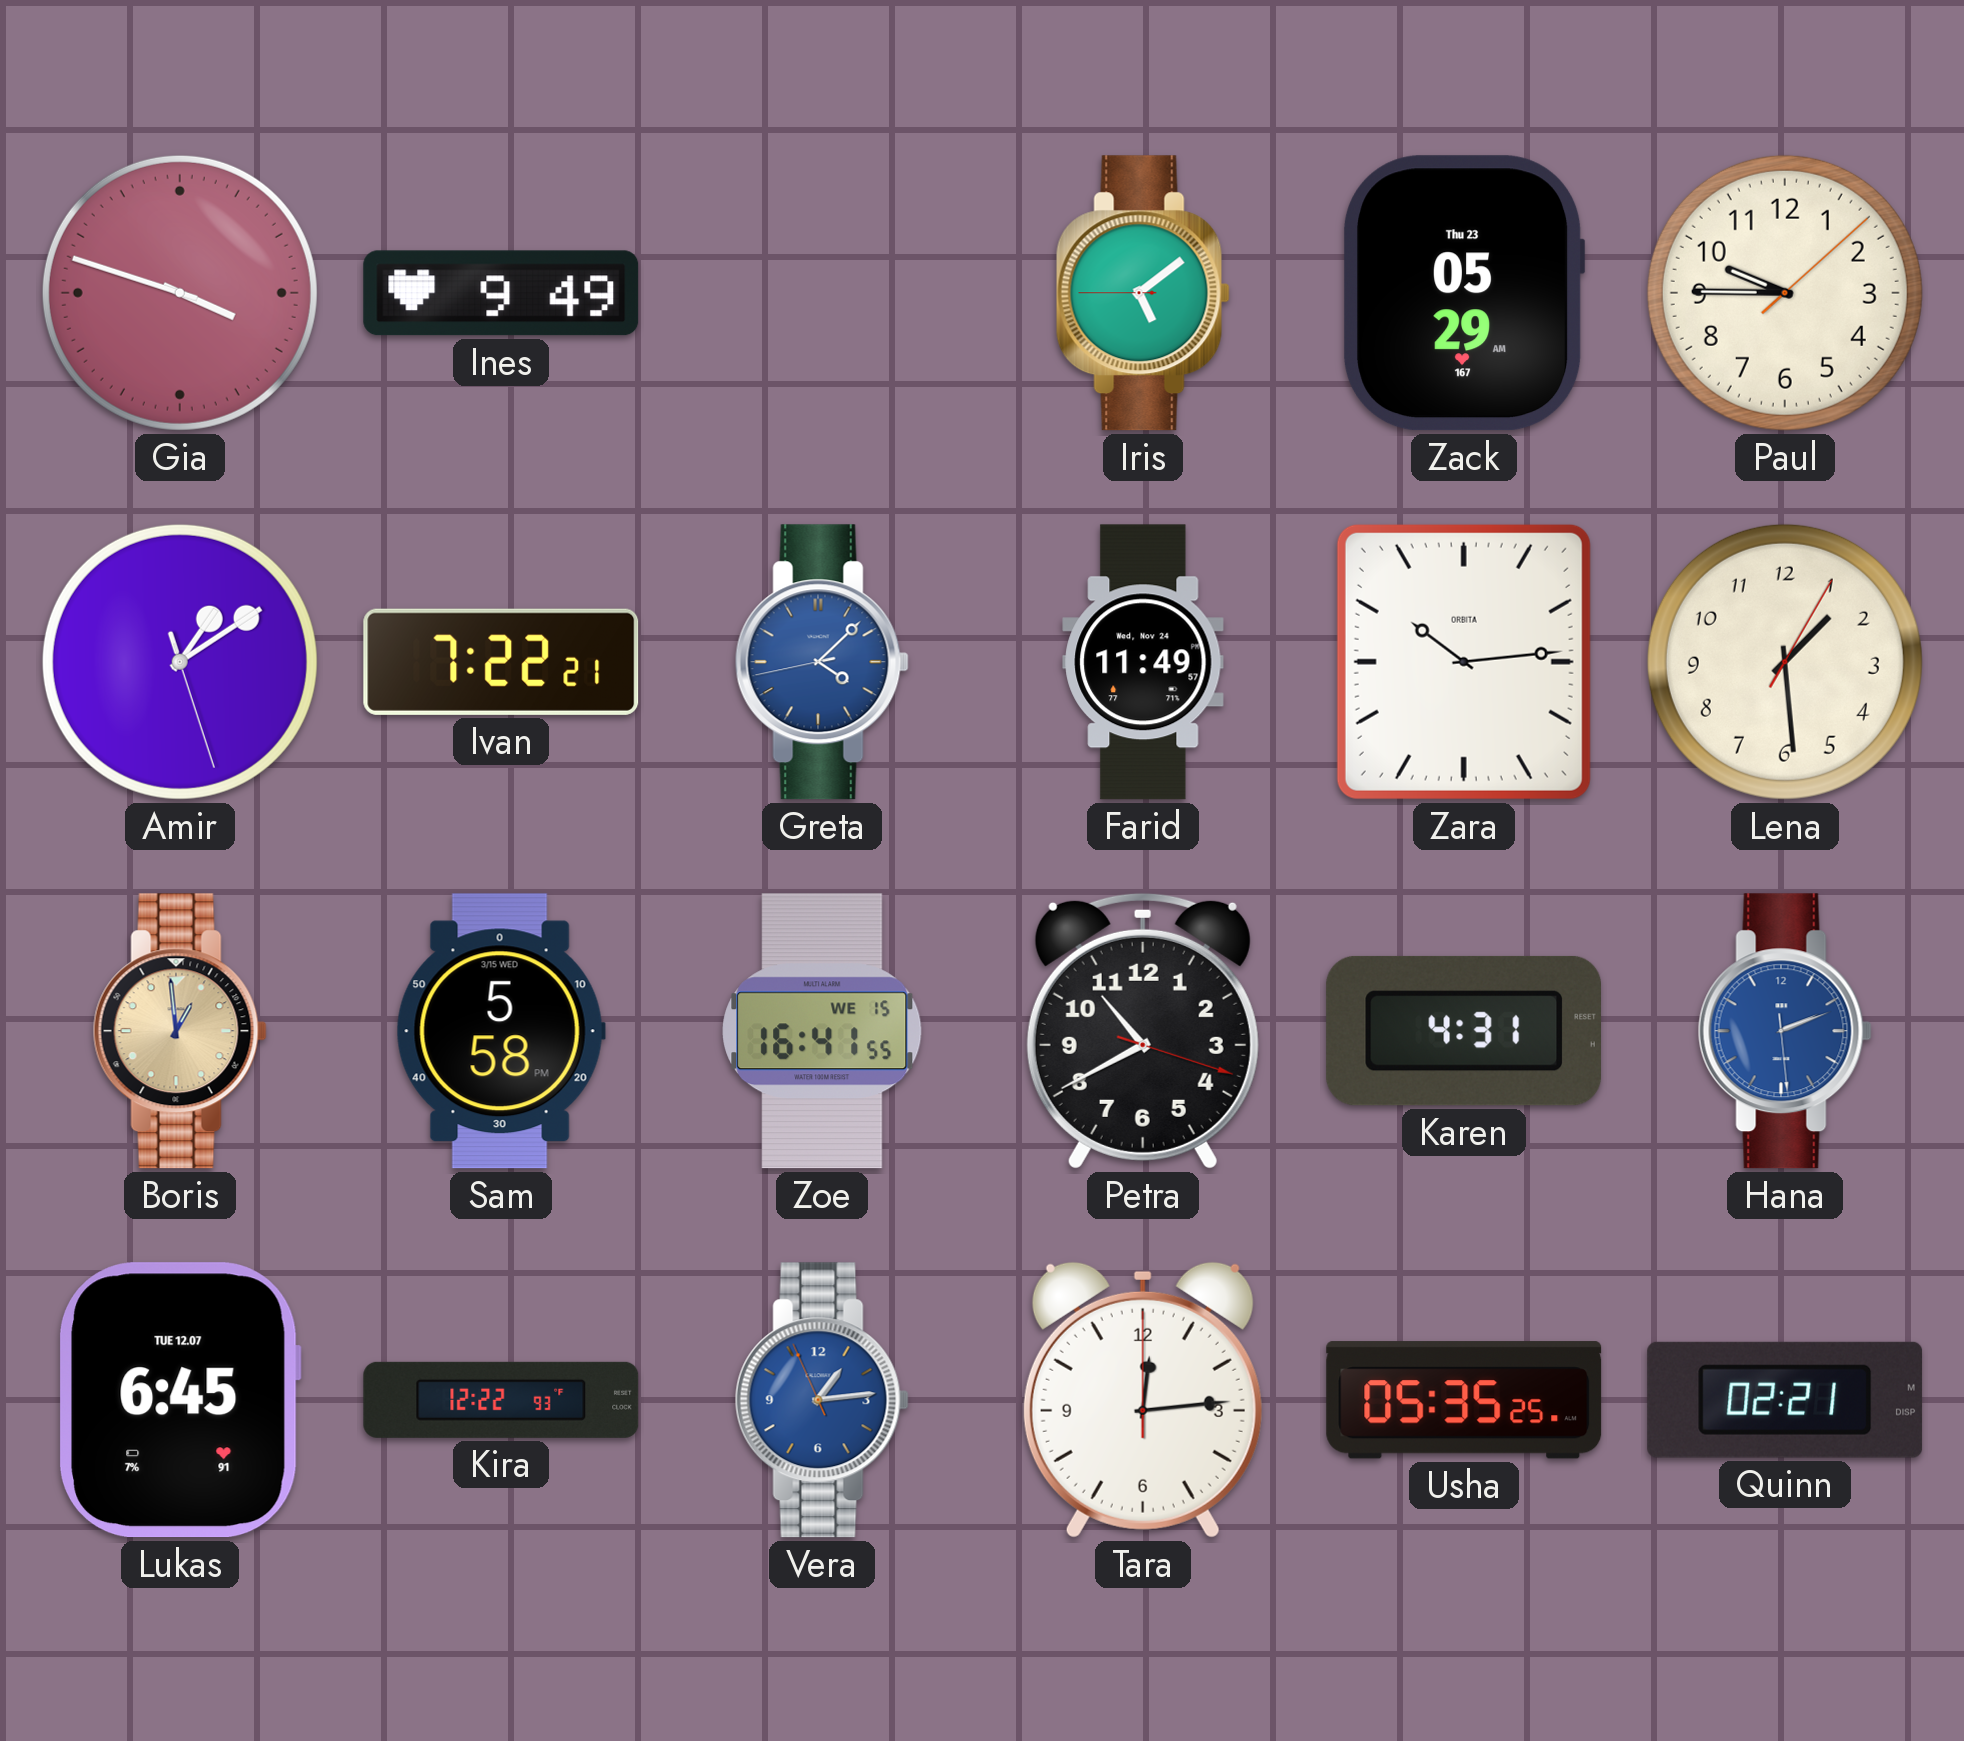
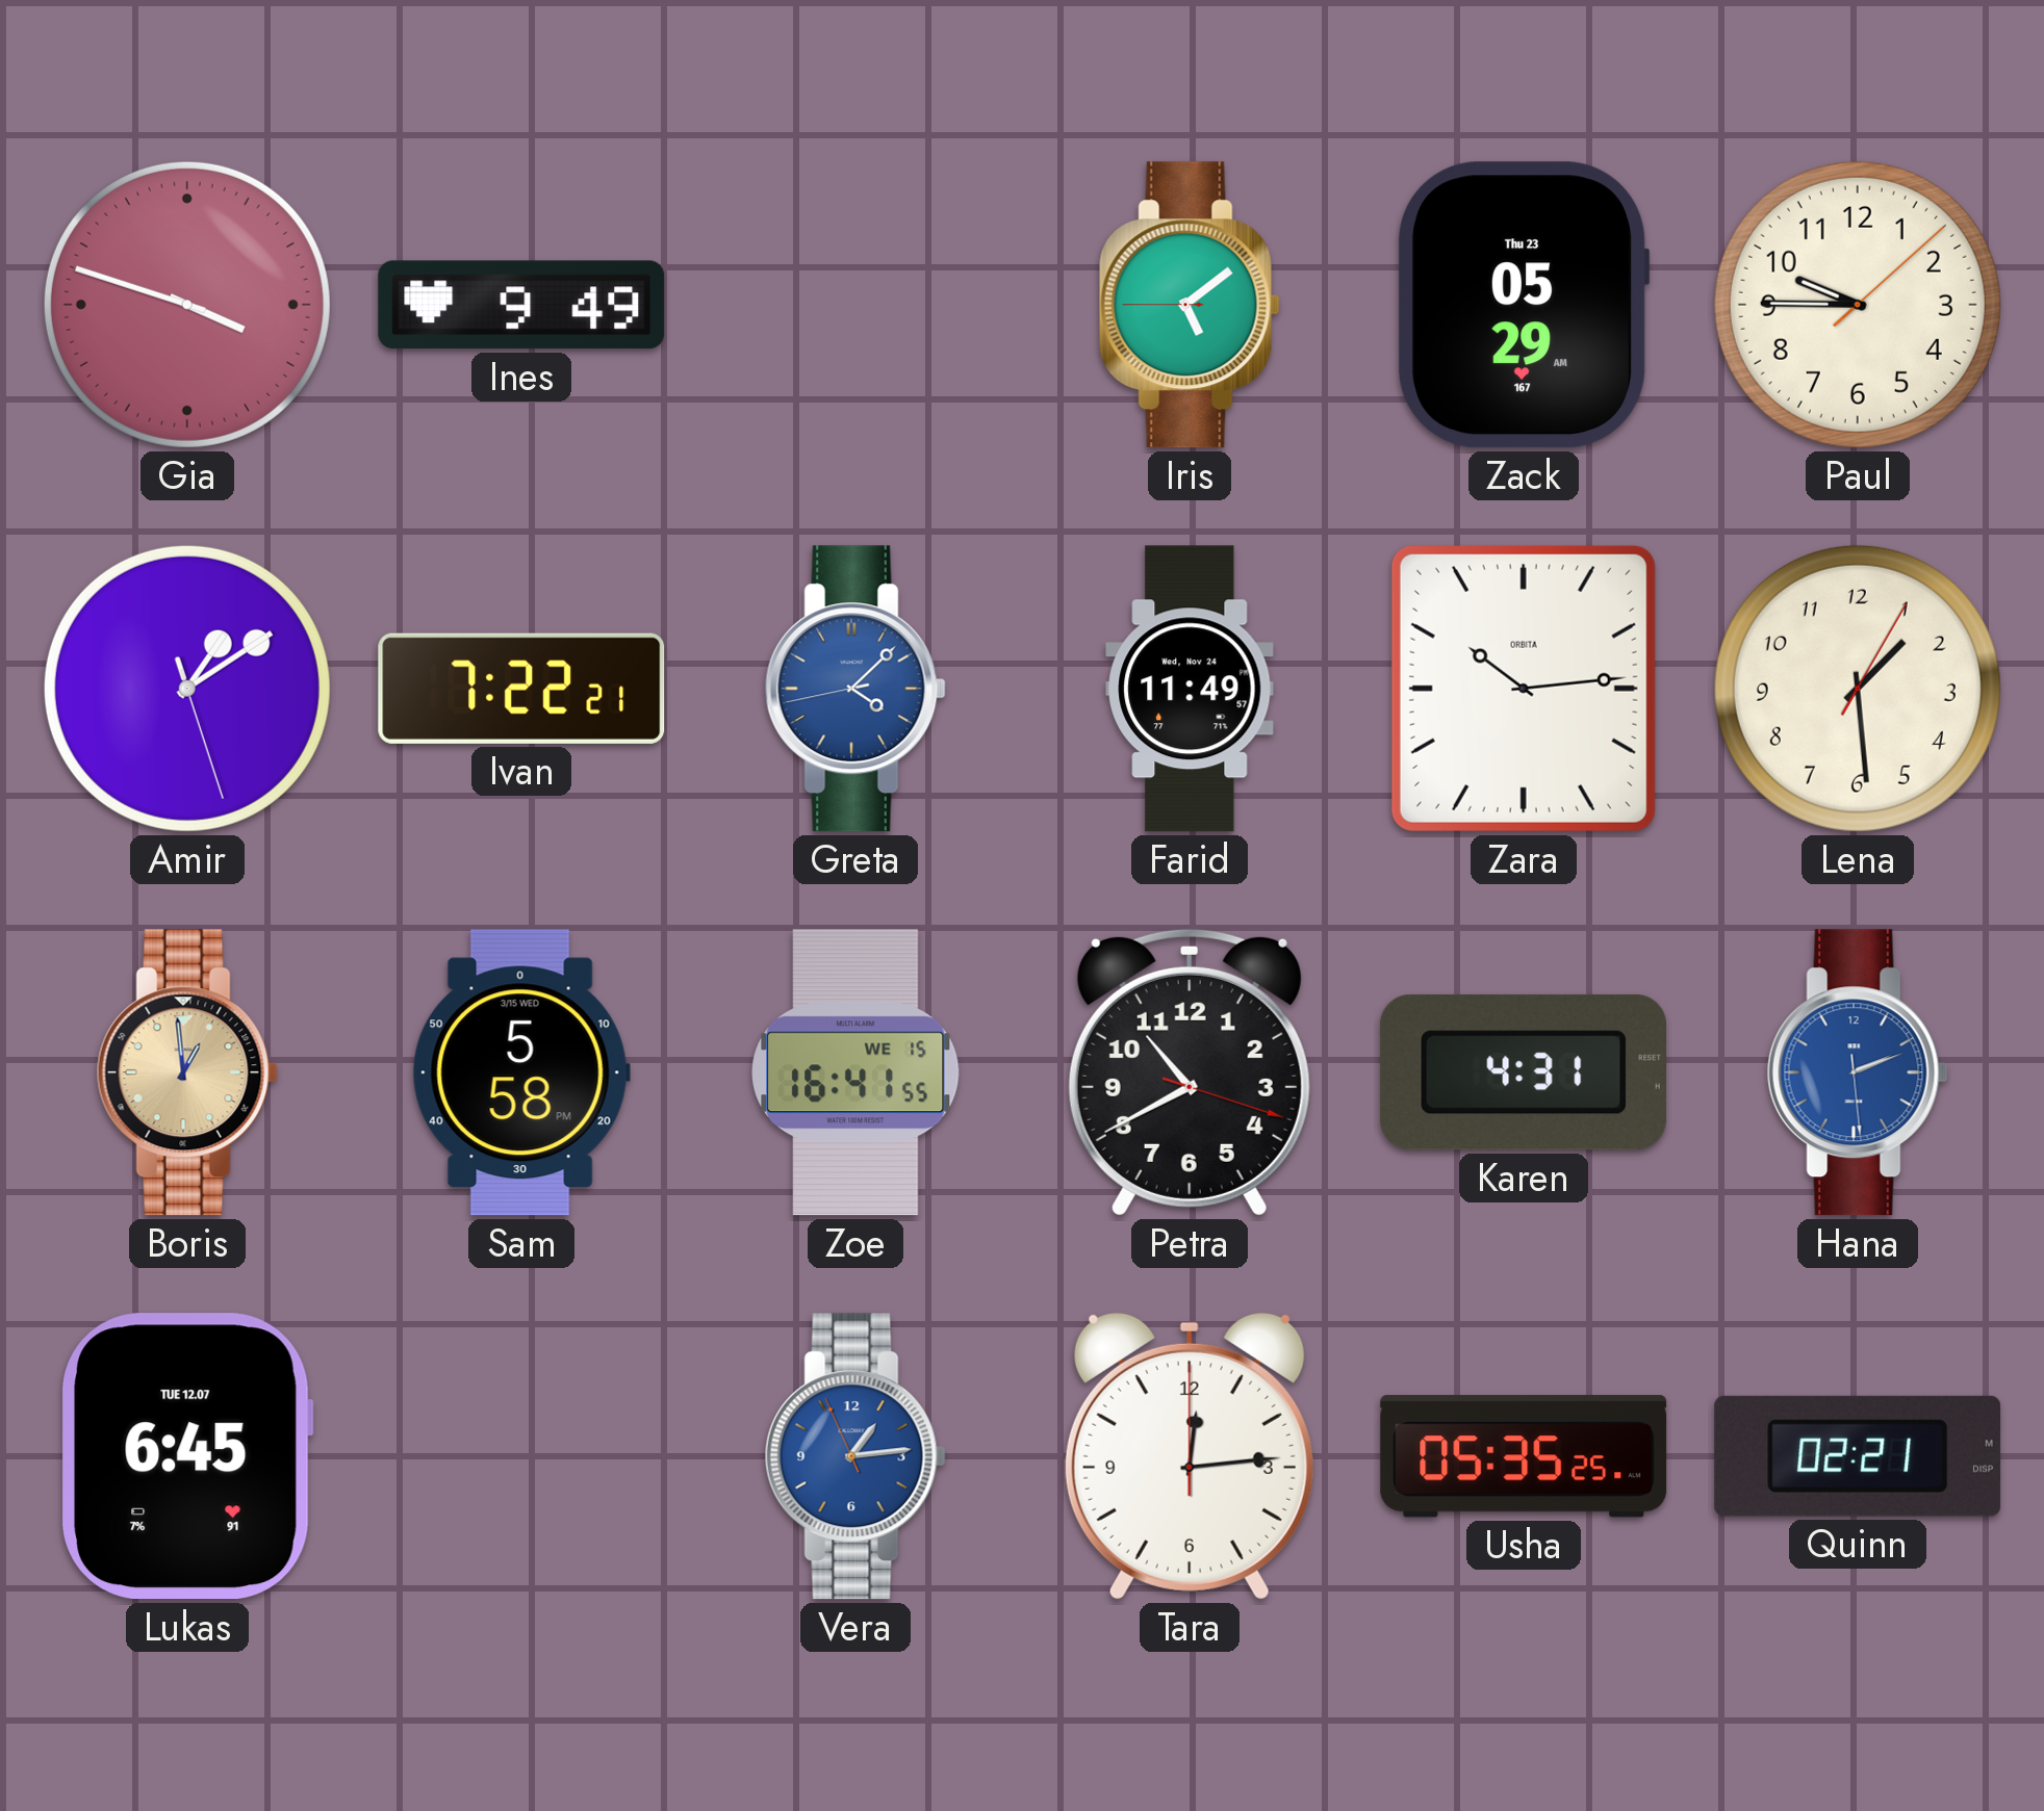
Kira: 12:22 -> none
